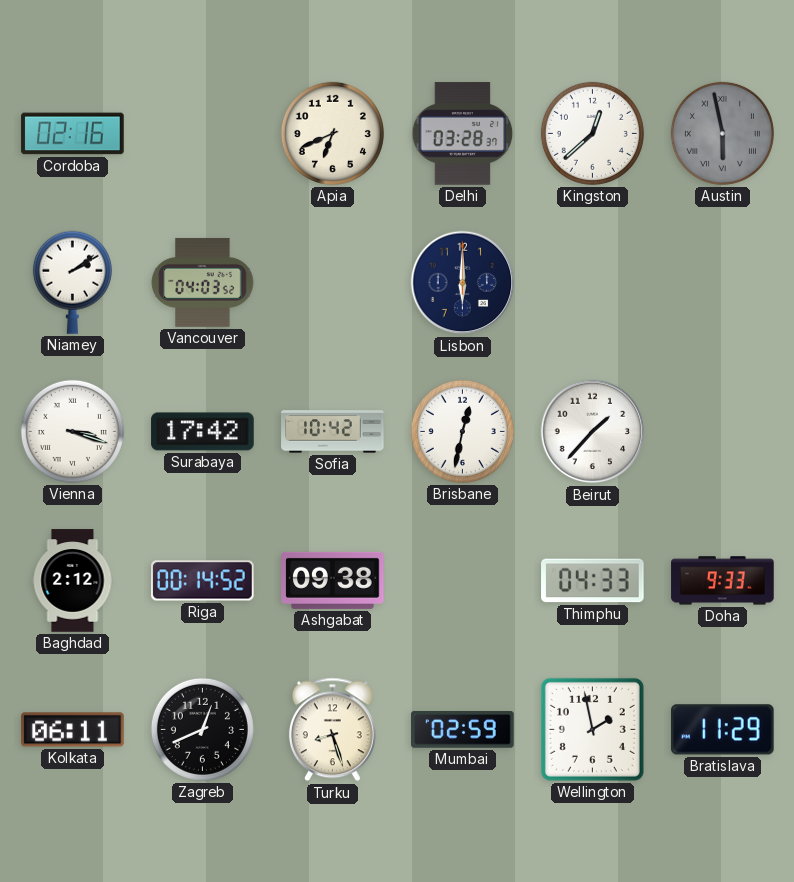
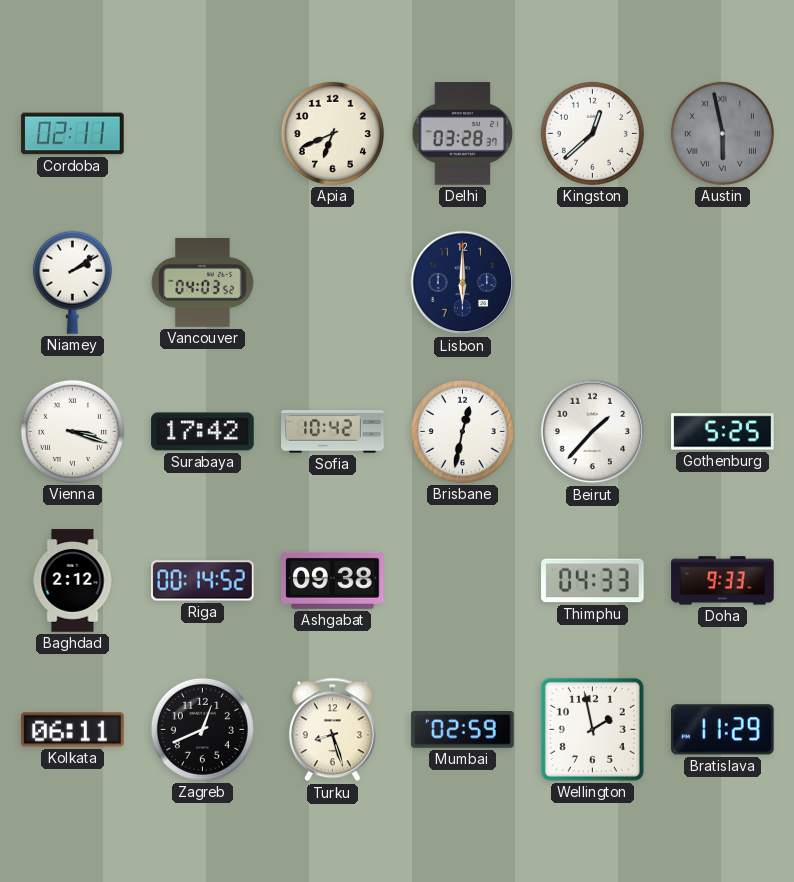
Cordoba: 02:16 -> 02:11
Gothenburg: none -> 5:25
